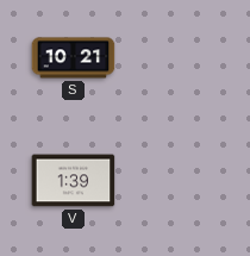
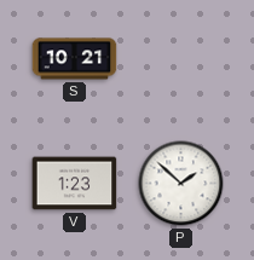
V: 1:39 -> 1:23
P: none -> 1:52
